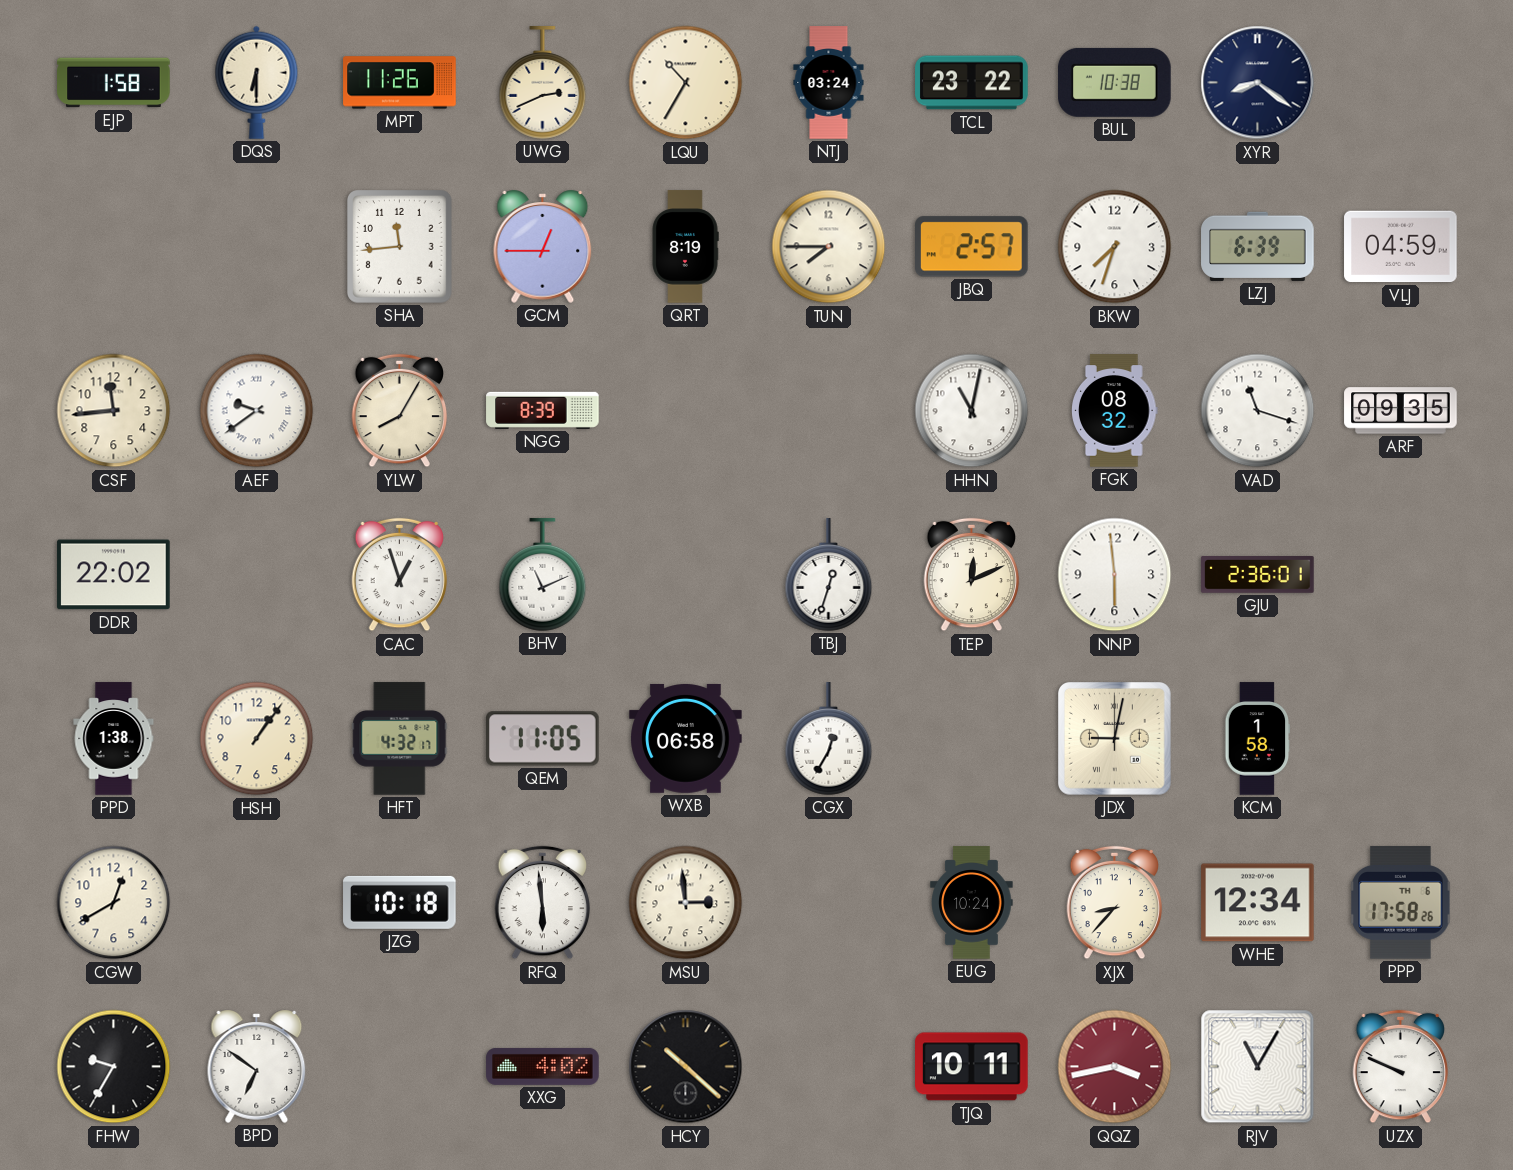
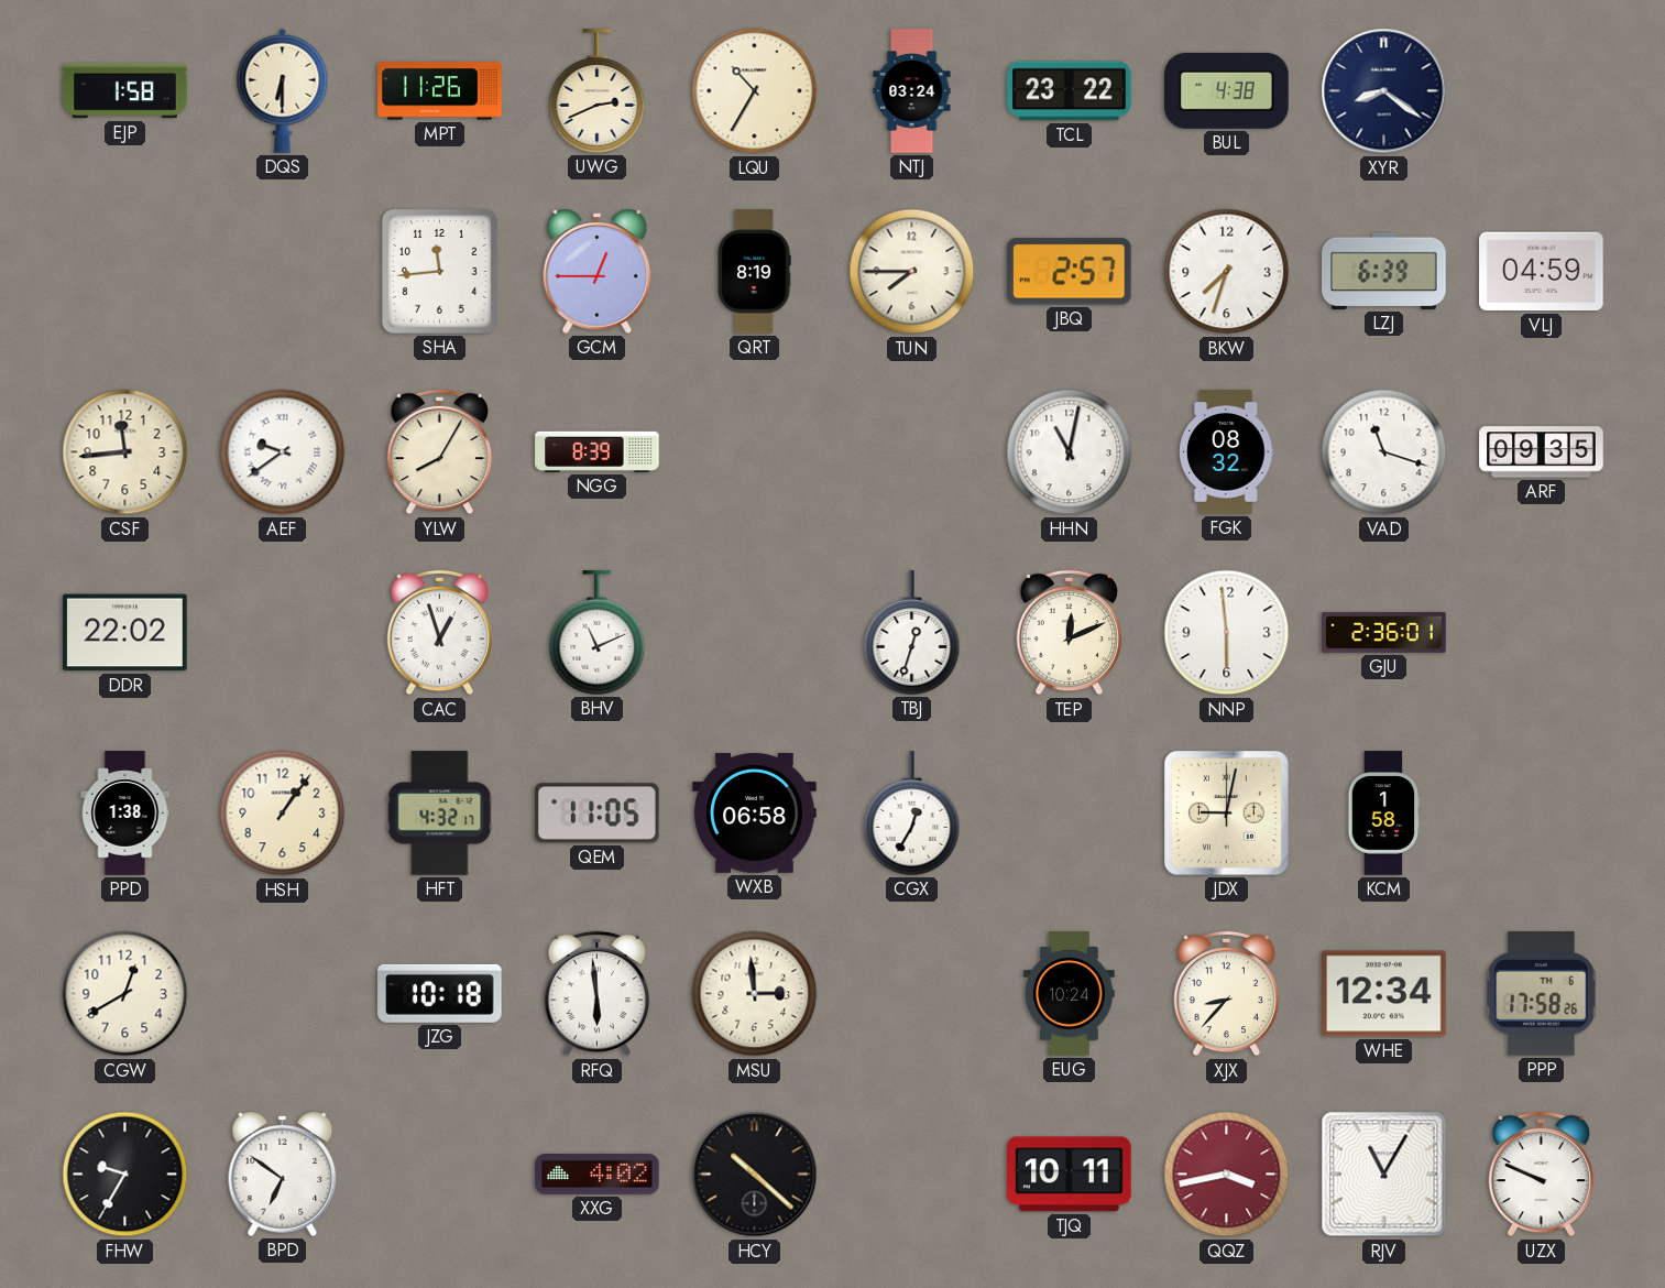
BUL: 10:38 -> 4:38
